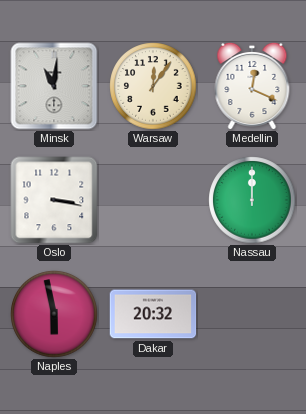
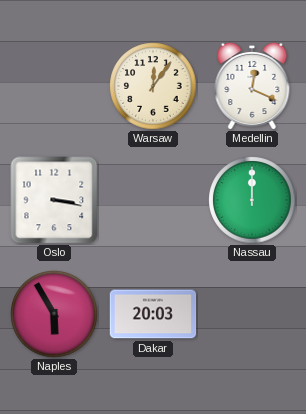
Minsk: 11:01 -> none
Naples: 5:58 -> 5:55
Dakar: 20:32 -> 20:03
